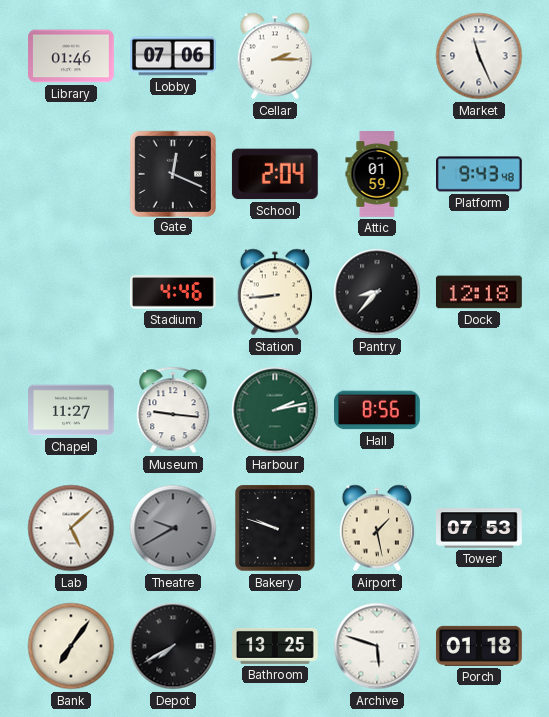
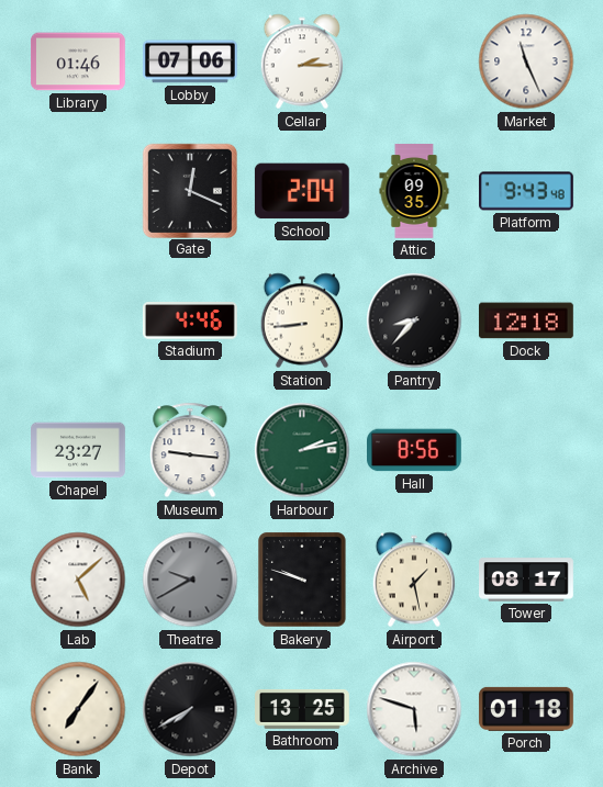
Attic: 01:59 -> 09:35
Chapel: 11:27 -> 23:27
Tower: 07:53 -> 08:17
